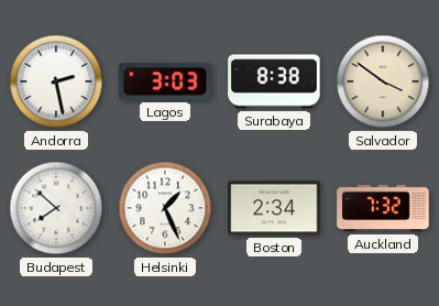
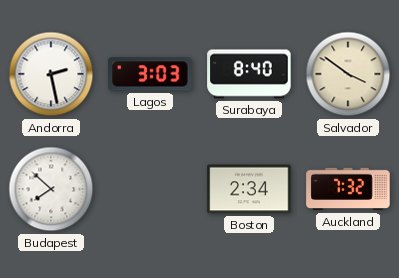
Surabaya: 8:38 -> 8:40
Helsinki: 1:26 -> none
